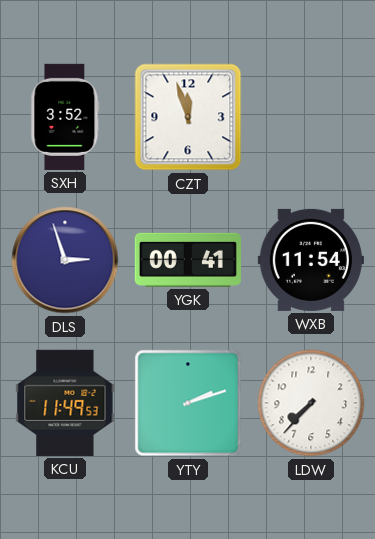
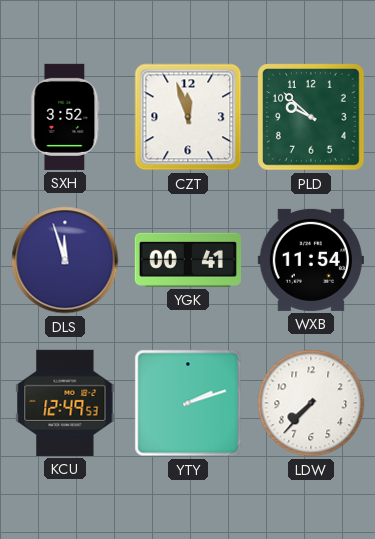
PLD: none -> 9:52
DLS: 2:57 -> 11:57
KCU: 11:49 -> 12:49
